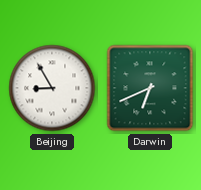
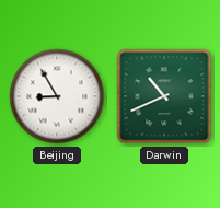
Darwin: 6:41 -> 10:41
